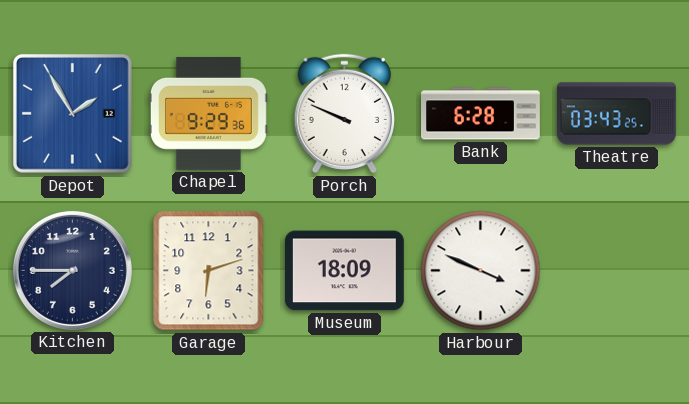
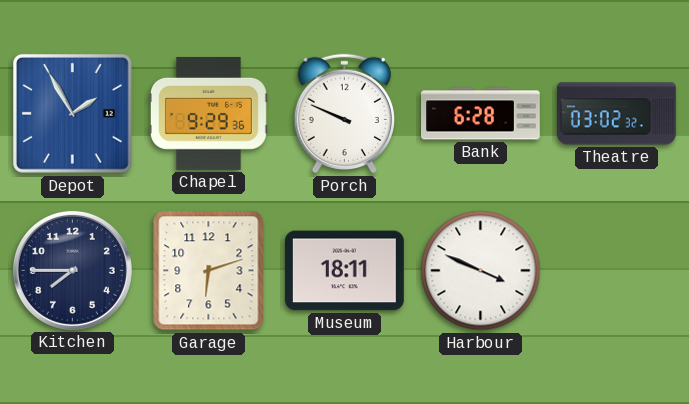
Theatre: 03:43 -> 03:02
Museum: 18:09 -> 18:11
